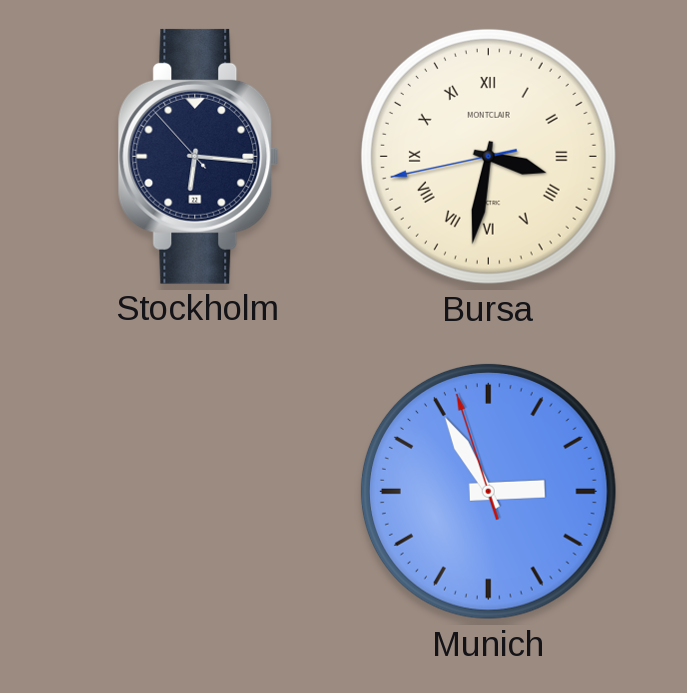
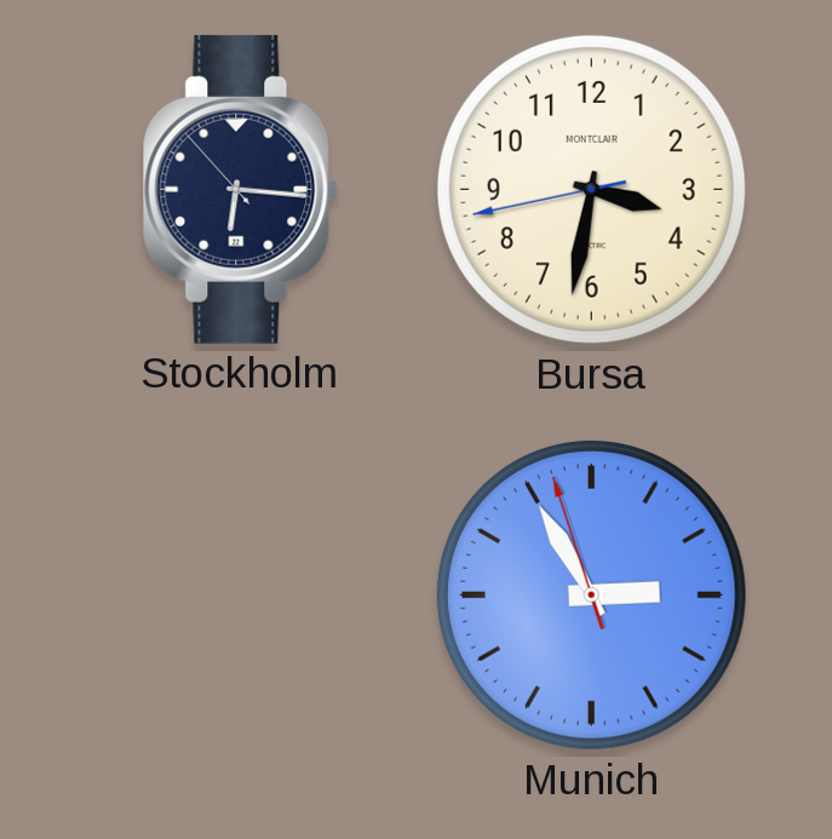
Bursa numerals: Roman -> Arabic
